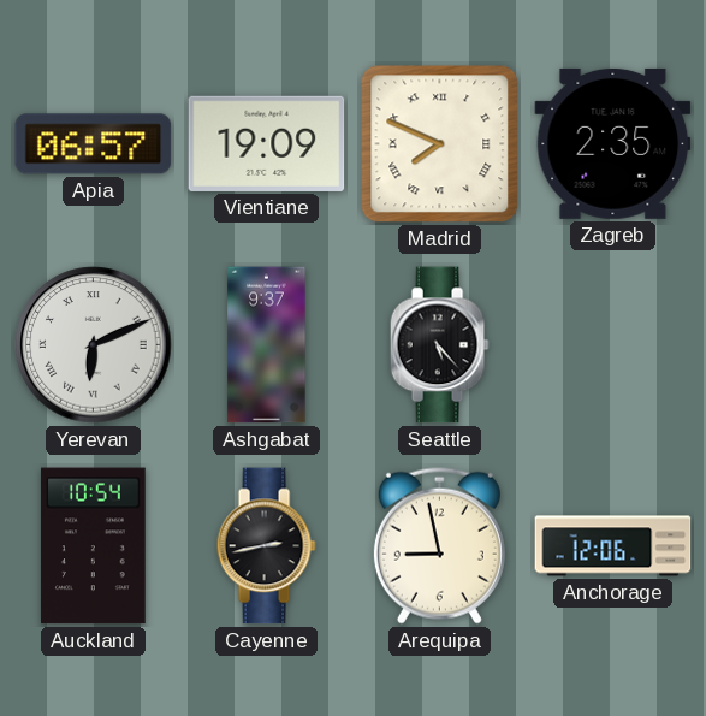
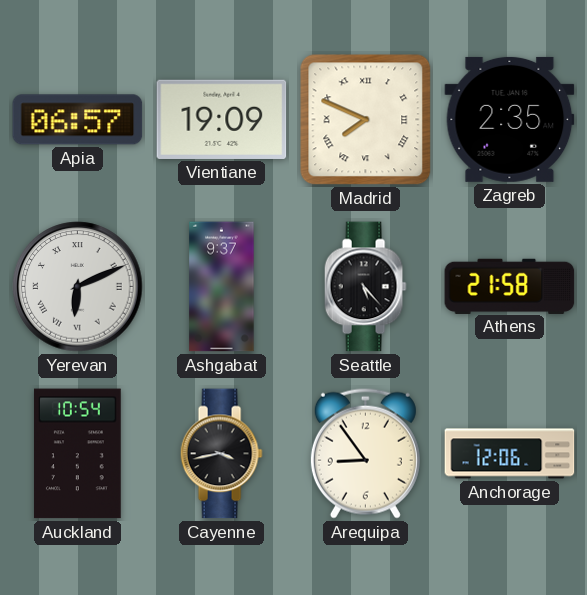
Athens: none -> 21:58
Cayenne: 2:43 -> 3:43
Arequipa: 8:58 -> 8:54
